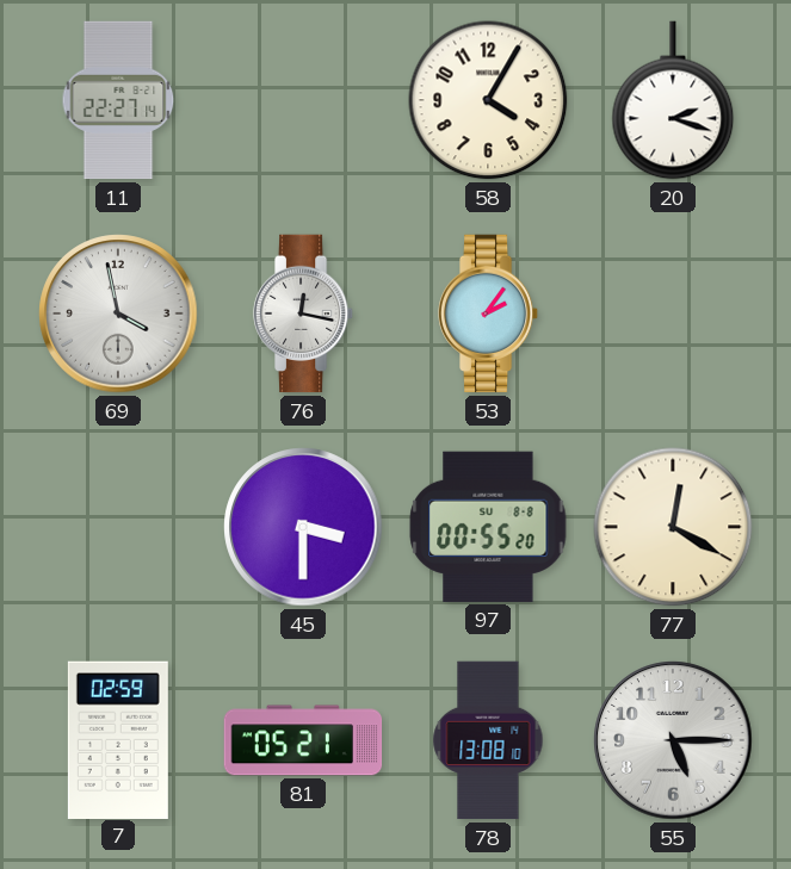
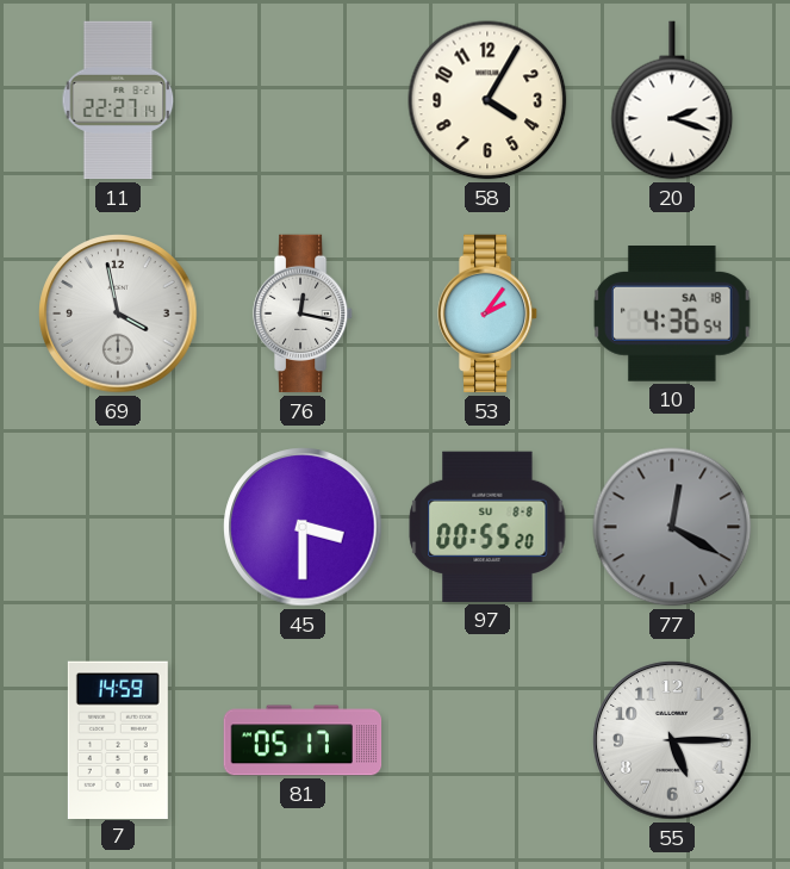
10: none -> 4:36
77 dial: cream -> grey
7: 02:59 -> 14:59
81: 05:21 -> 05:17
78: 13:08 -> none
